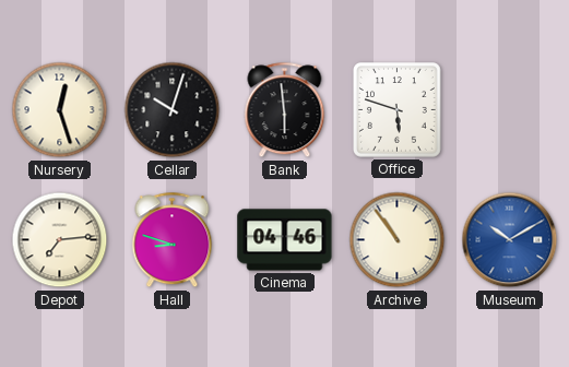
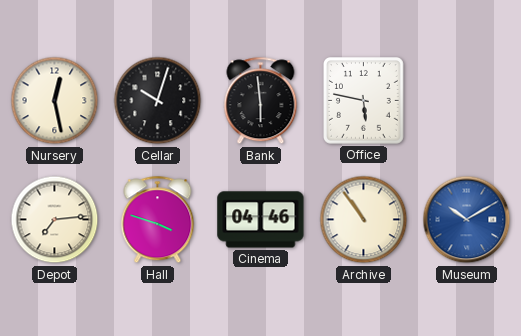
Nursery: 12:27 -> 12:28
Office: 5:48 -> 5:47
Hall: 8:48 -> 3:48
